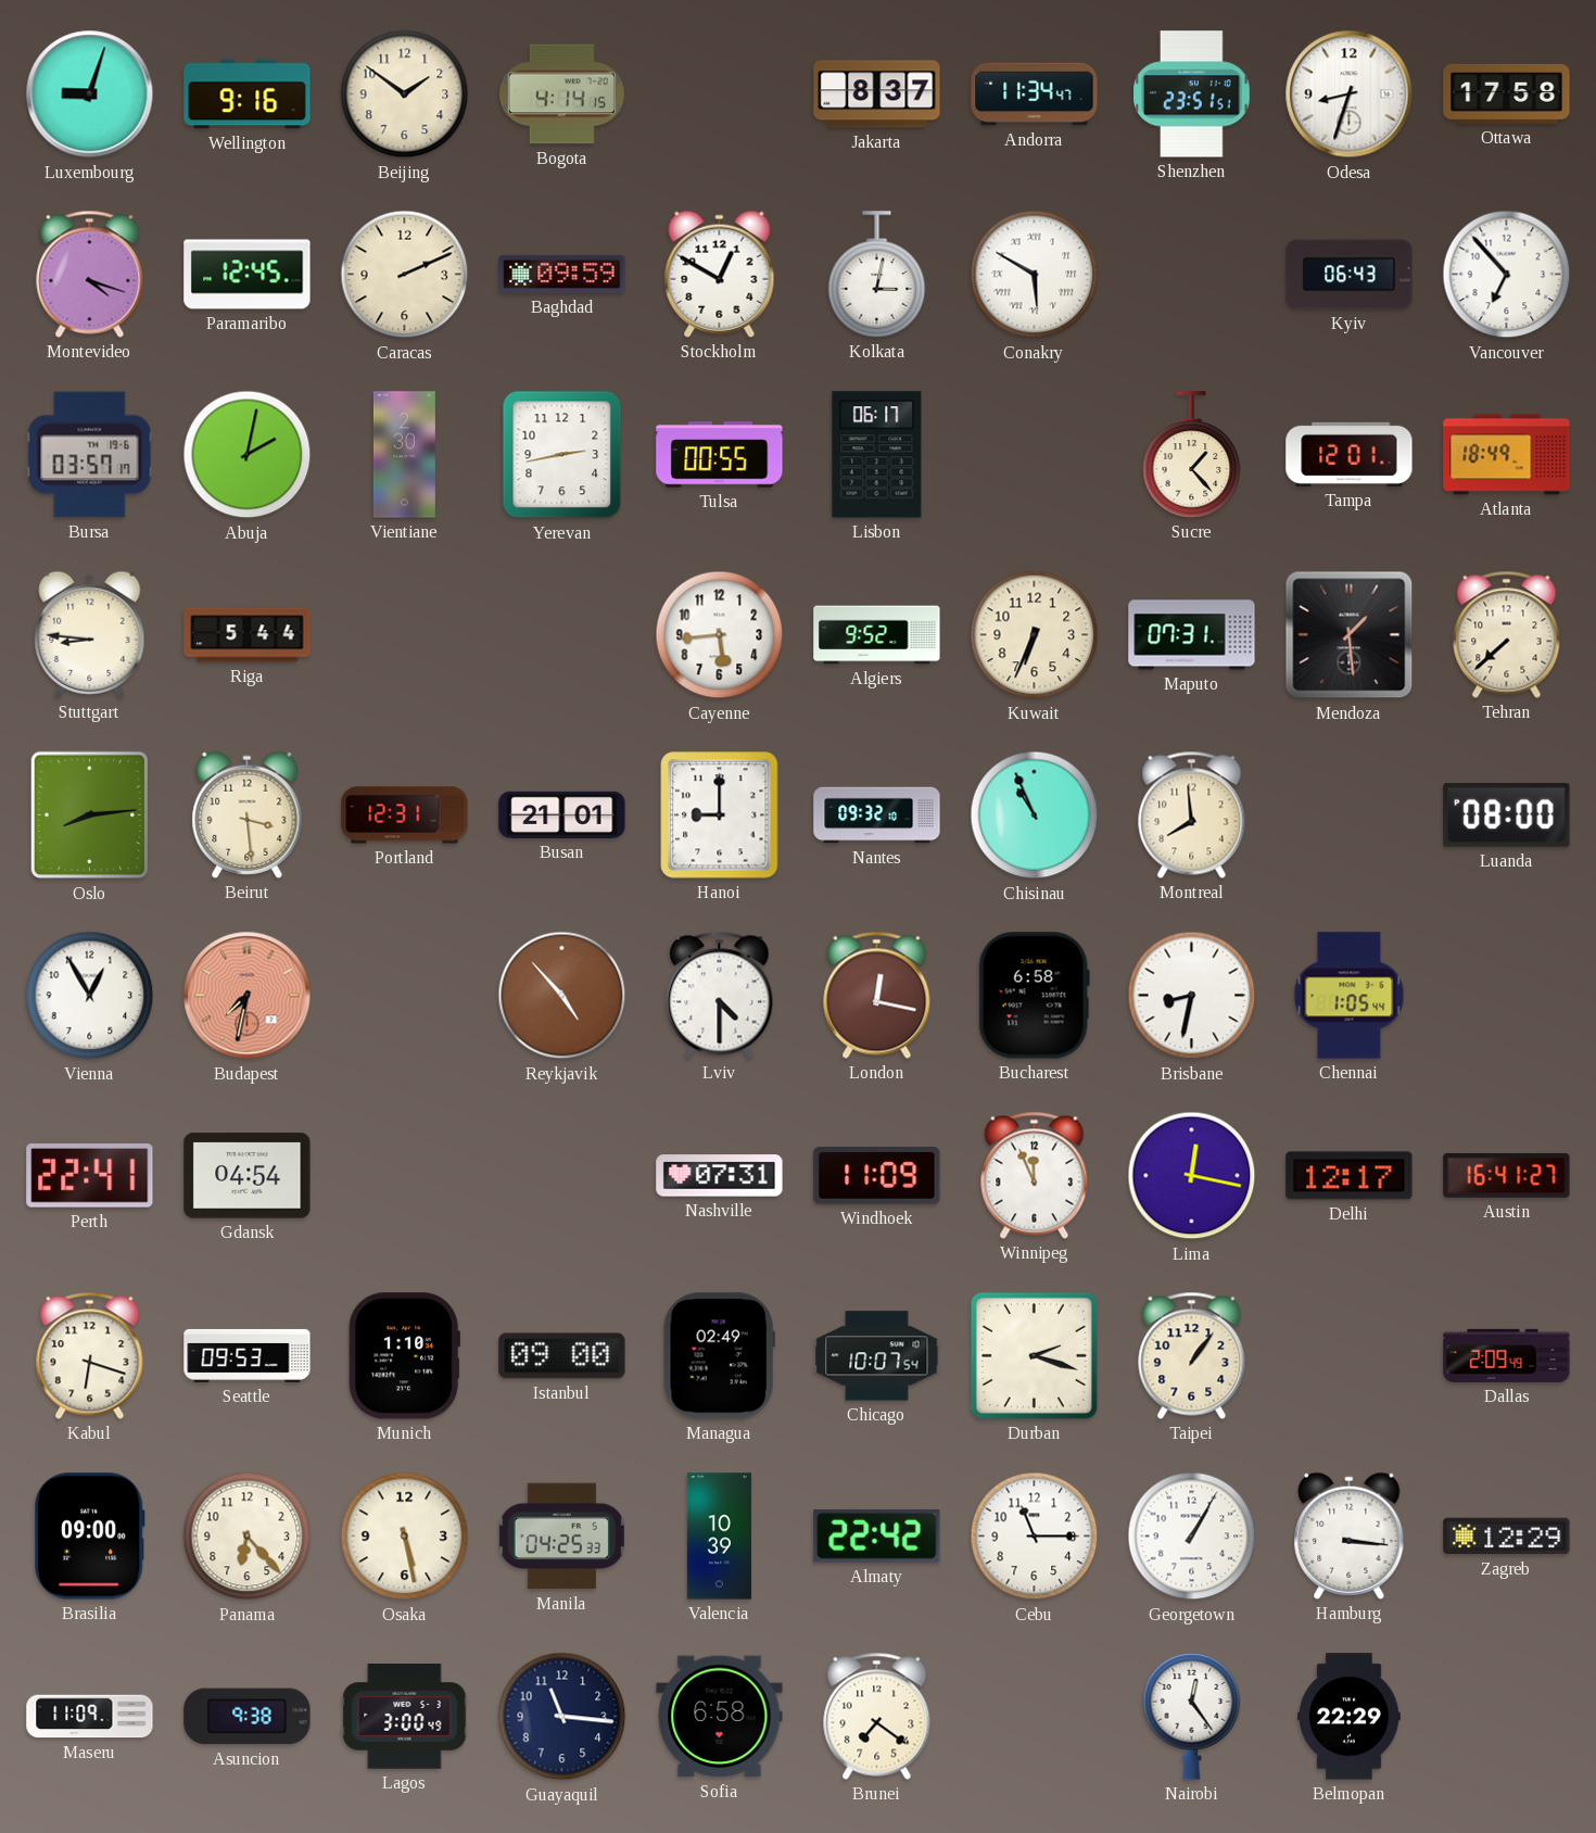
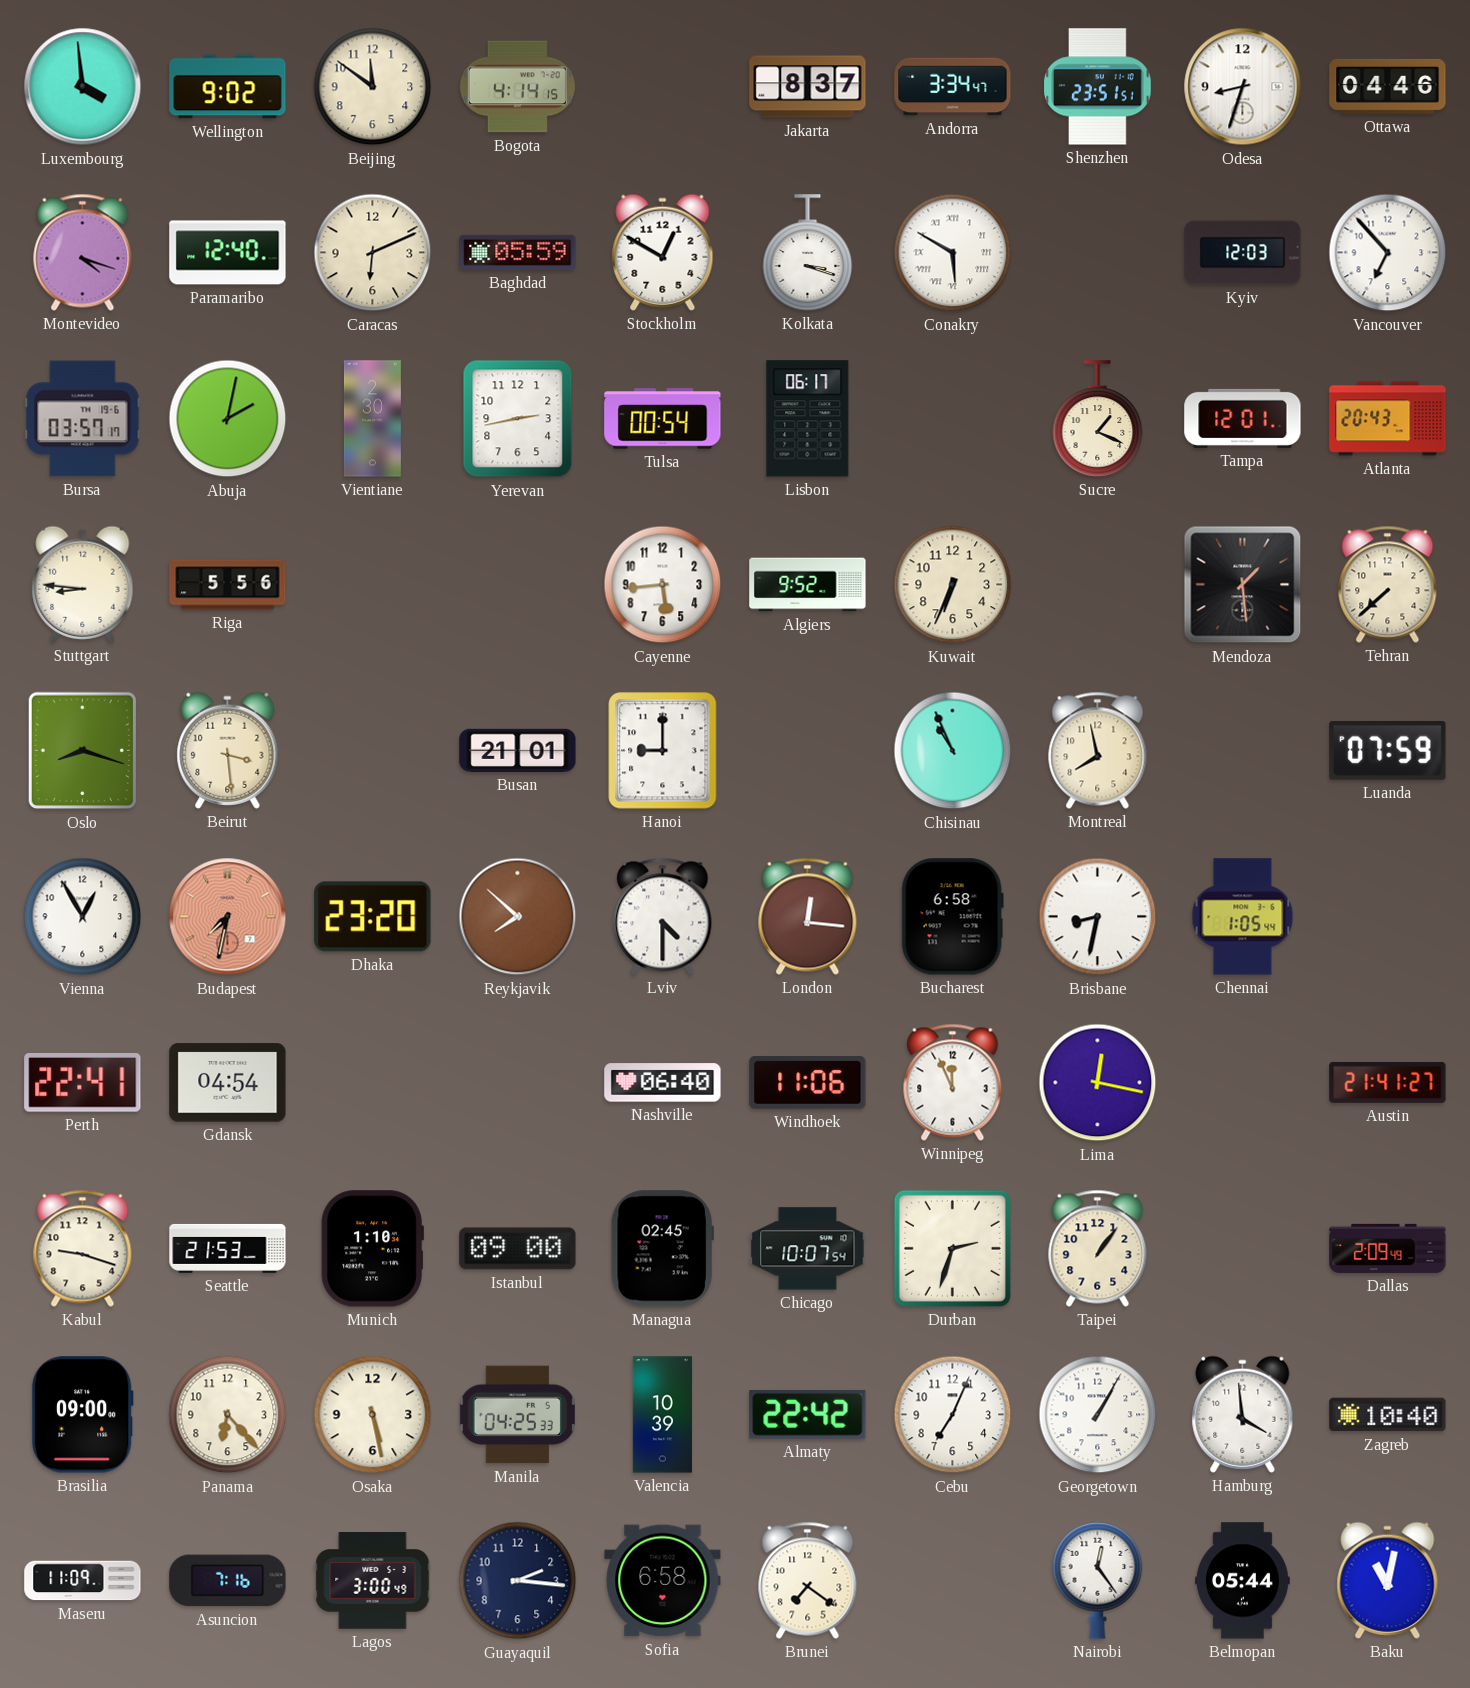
Luxembourg: 9:03 -> 3:59
Wellington: 9:16 -> 9:02
Beijing: 1:51 -> 11:51
Andorra: 11:34 -> 3:34
Ottawa: 17:58 -> 04:46
Paramaribo: 12:45 -> 12:40
Caracas: 2:11 -> 6:11
Baghdad: 09:59 -> 05:59
Kolkata: 3:02 -> 3:18
Kyiv: 06:43 -> 12:03
Tulsa: 00:55 -> 00:54
Sucre: 1:23 -> 1:19
Atlanta: 18:49 -> 20:43
Riga: 5:44 -> 5:56
Maputo: 07:31 -> none
Oslo: 8:14 -> 8:18
Portland: 12:31 -> none
Nantes: 09:32 -> none
Montreal: 7:59 -> 7:58
Luanda: 08:00 -> 07:59
Dhaka: none -> 23:20
Reykjavik: 4:53 -> 7:52
London: 12:17 -> 12:16
Nashville: 07:31 -> 06:40
Windhoek: 11:09 -> 11:06
Delhi: 12:17 -> none
Austin: 16:41 -> 21:41
Kabul: 6:18 -> 9:18
Seattle: 09:53 -> 21:53
Managua: 02:49 -> 02:45
Durban: 2:18 -> 2:33
Cebu: 11:15 -> 7:04
Hamburg: 3:16 -> 3:59
Zagreb: 12:29 -> 10:40
Asuncion: 9:38 -> 7:16
Guayaquil: 11:16 -> 2:16
Belmopan: 22:29 -> 05:44
Baku: none -> 11:02
